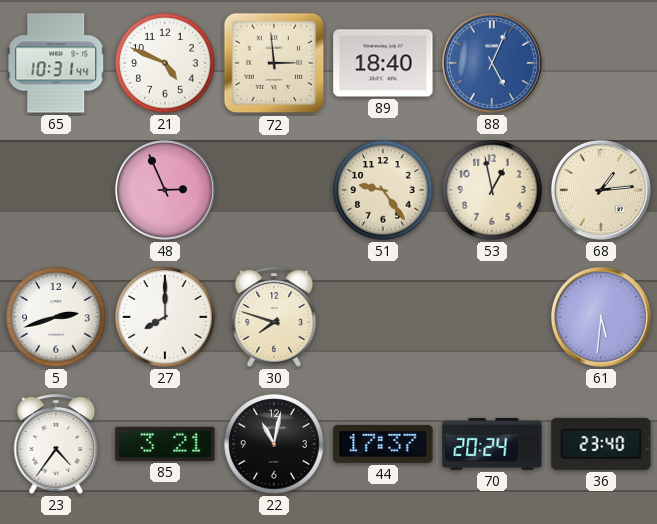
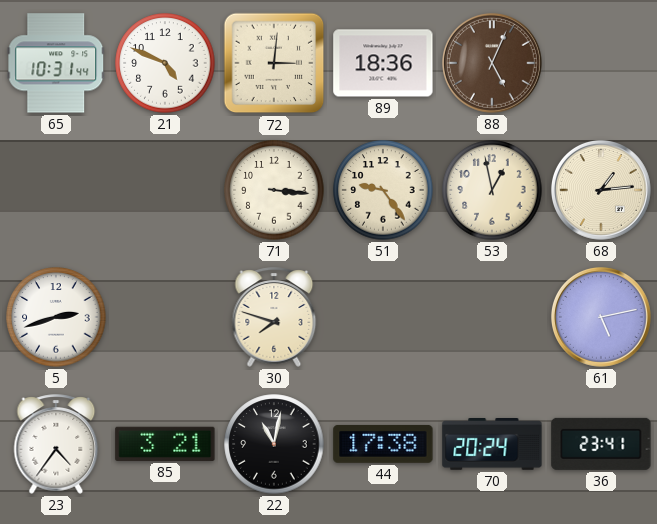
72: 2:59 -> 3:01
89: 18:40 -> 18:36
88 dial: blue -> brown
48: 2:56 -> none
71: none -> 3:16
27: 8:00 -> none
61: 5:31 -> 5:13
44: 17:37 -> 17:38
36: 23:40 -> 23:41
